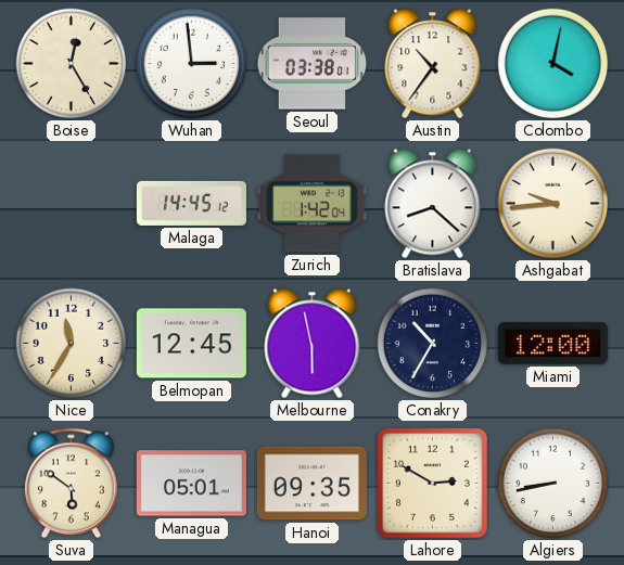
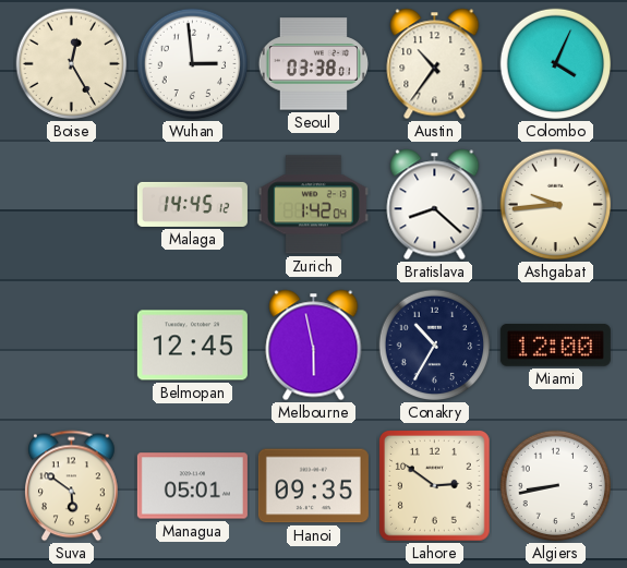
Colombo: 4:02 -> 4:04
Nice: 11:35 -> none
Lahore: 2:50 -> 2:51
